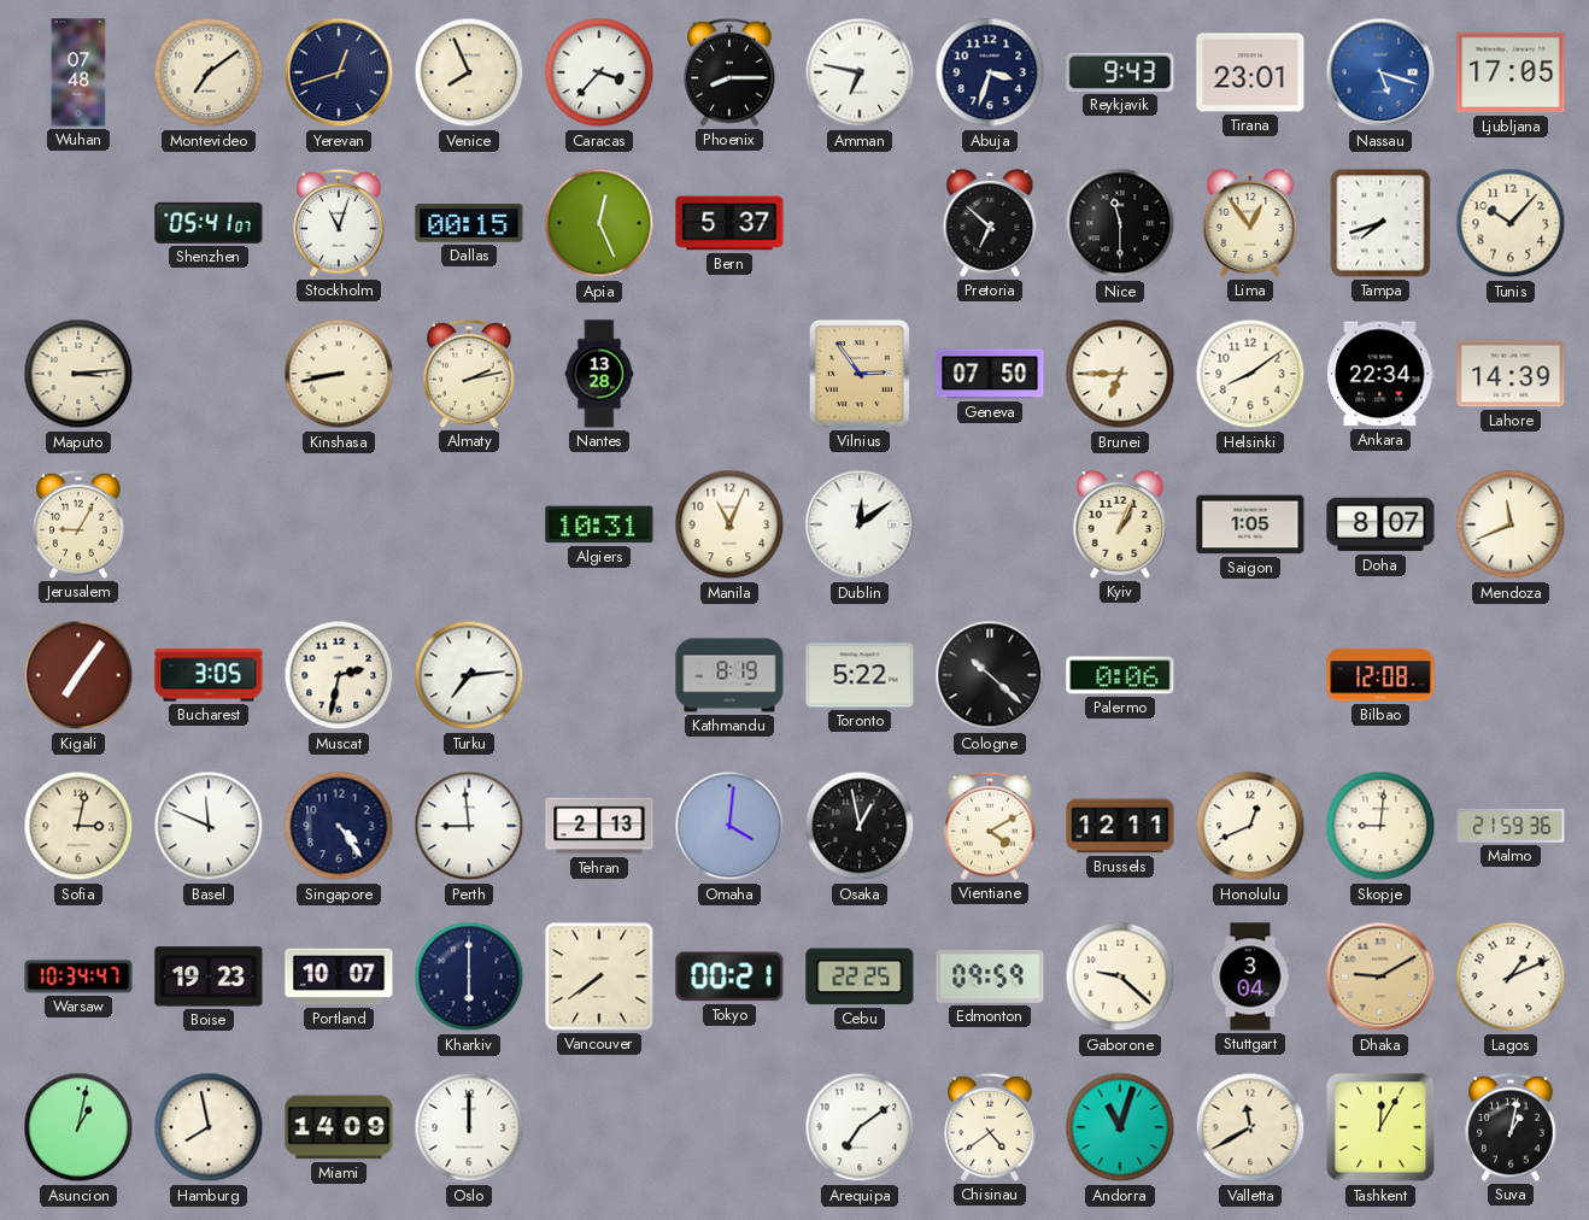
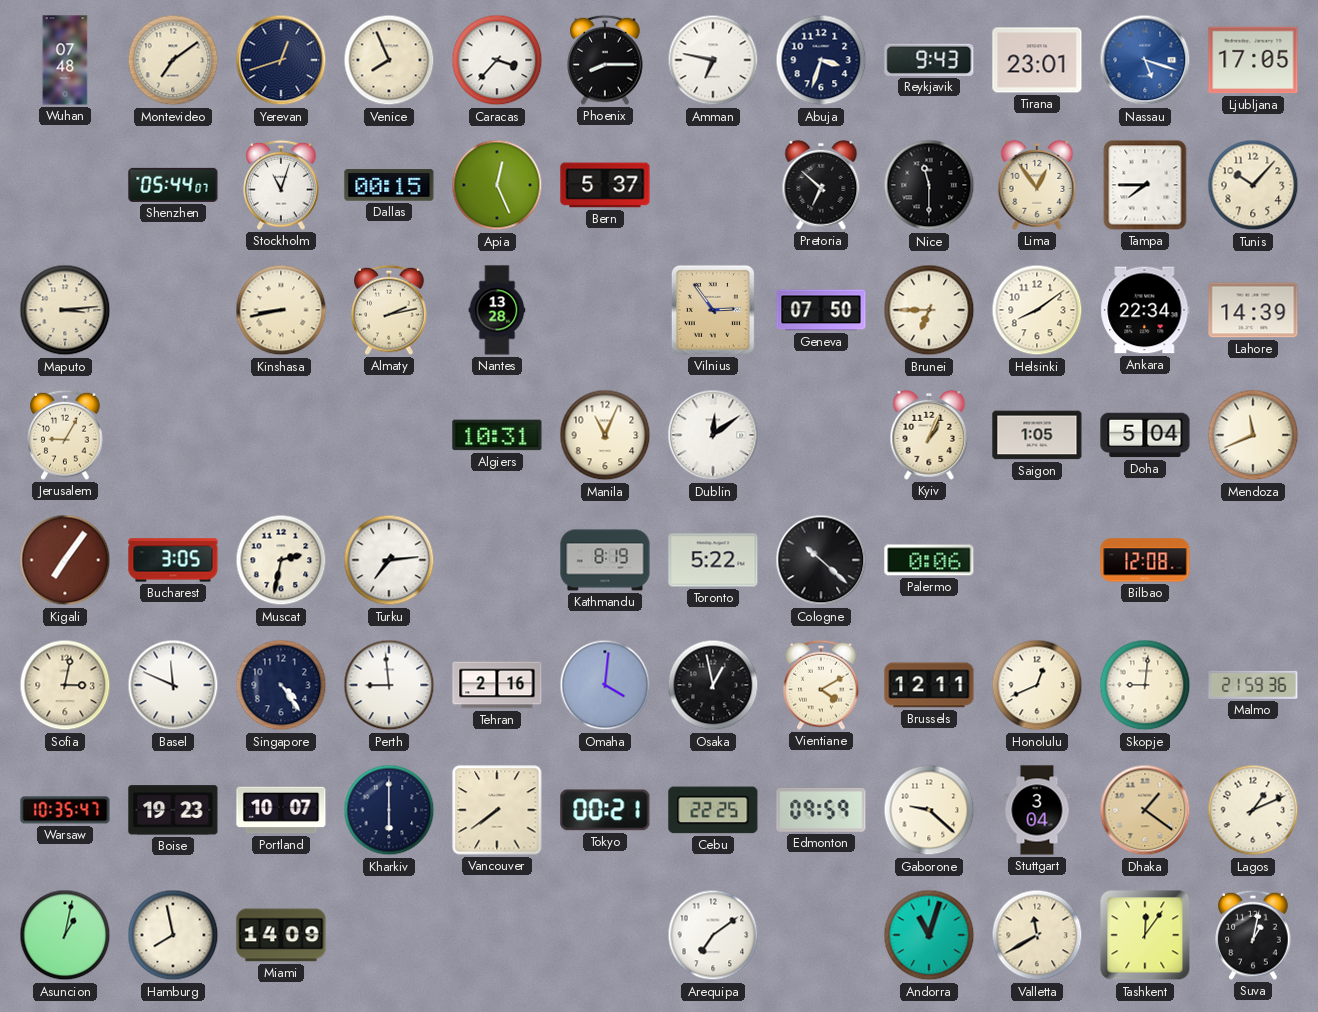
Shenzhen: 05:41 -> 05:44
Tampa: 7:42 -> 7:45
Doha: 8:07 -> 5:04
Tehran: 2:13 -> 2:16
Warsaw: 10:34 -> 10:35
Dhaka: 9:10 -> 1:21
Oslo: 12:00 -> none
Chisinau: 4:39 -> none
Tashkent: 12:05 -> 12:06
